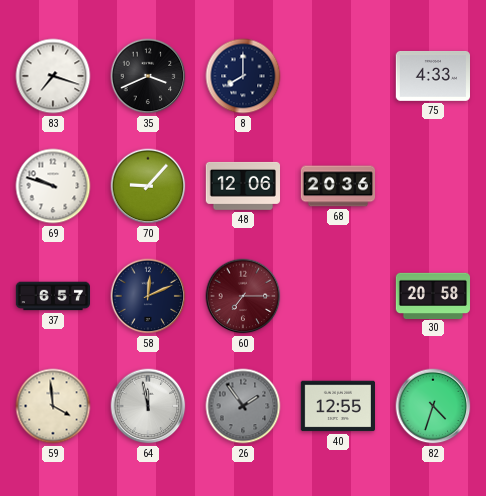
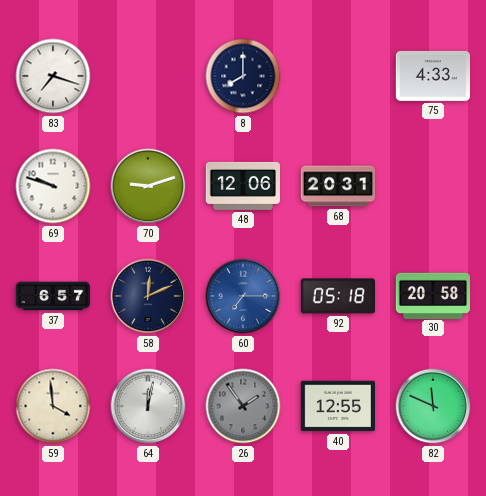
35: 3:41 -> none
70: 9:07 -> 9:12
68: 20:36 -> 20:31
60 dial: burgundy -> blue
92: none -> 05:18
64: 11:58 -> 12:02
82: 4:33 -> 11:49
